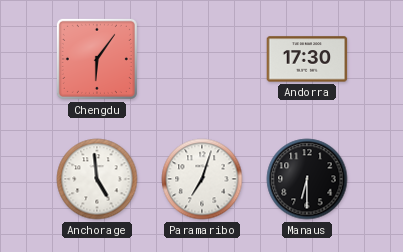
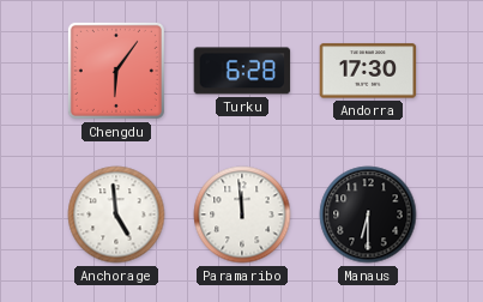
Turku: none -> 6:28
Paramaribo: 7:03 -> 11:59
